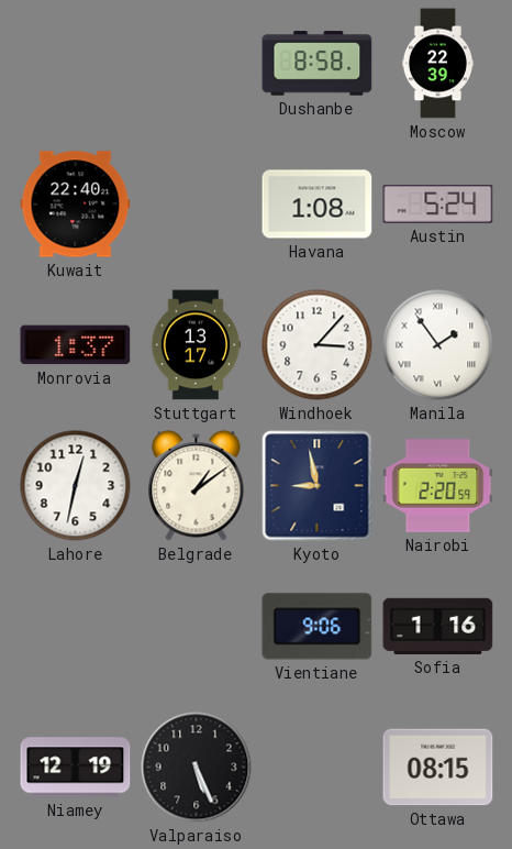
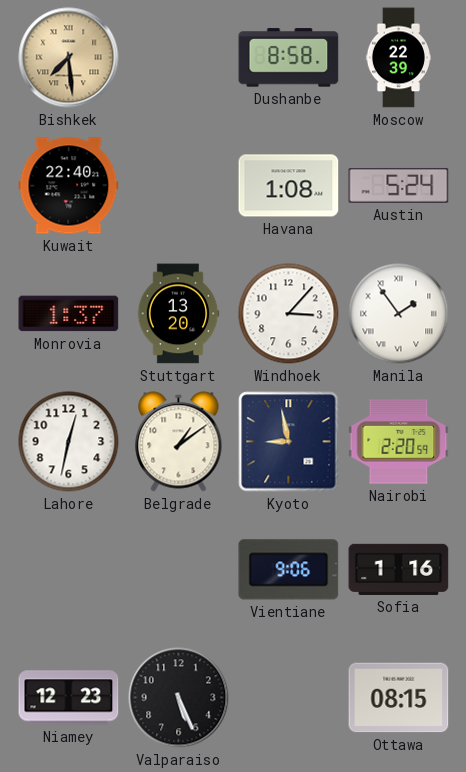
Bishkek: none -> 7:29
Stuttgart: 13:17 -> 13:20
Niamey: 12:19 -> 12:23
